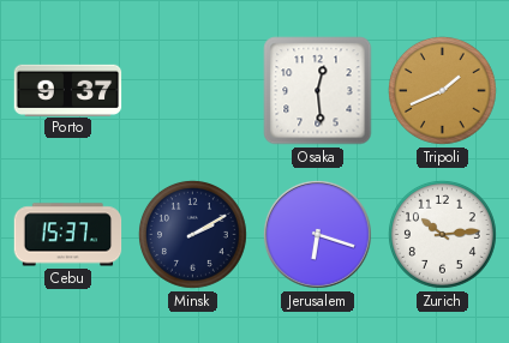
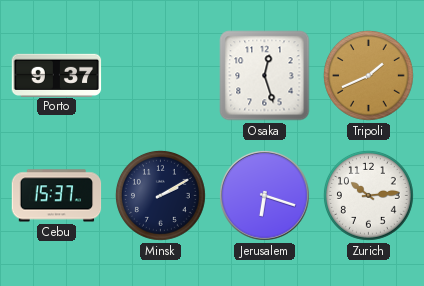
Osaka: 12:29 -> 12:27
